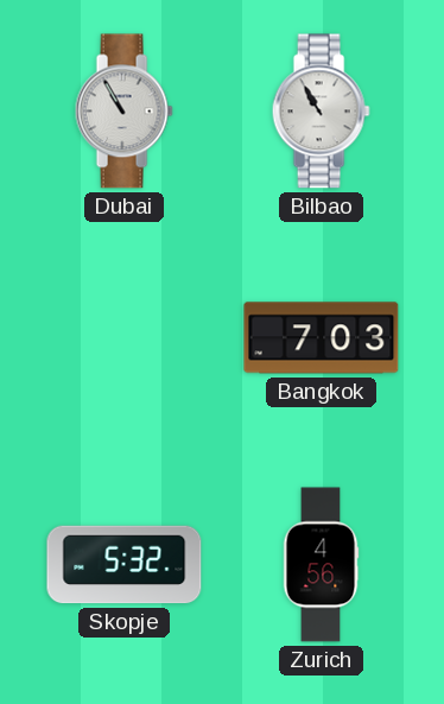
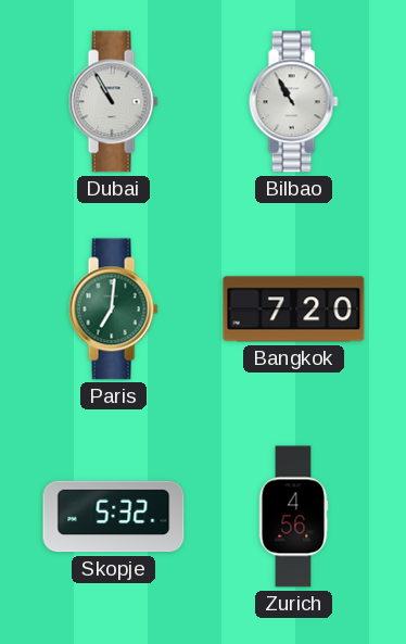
Paris: none -> 7:01
Bangkok: 7:03 -> 7:20
